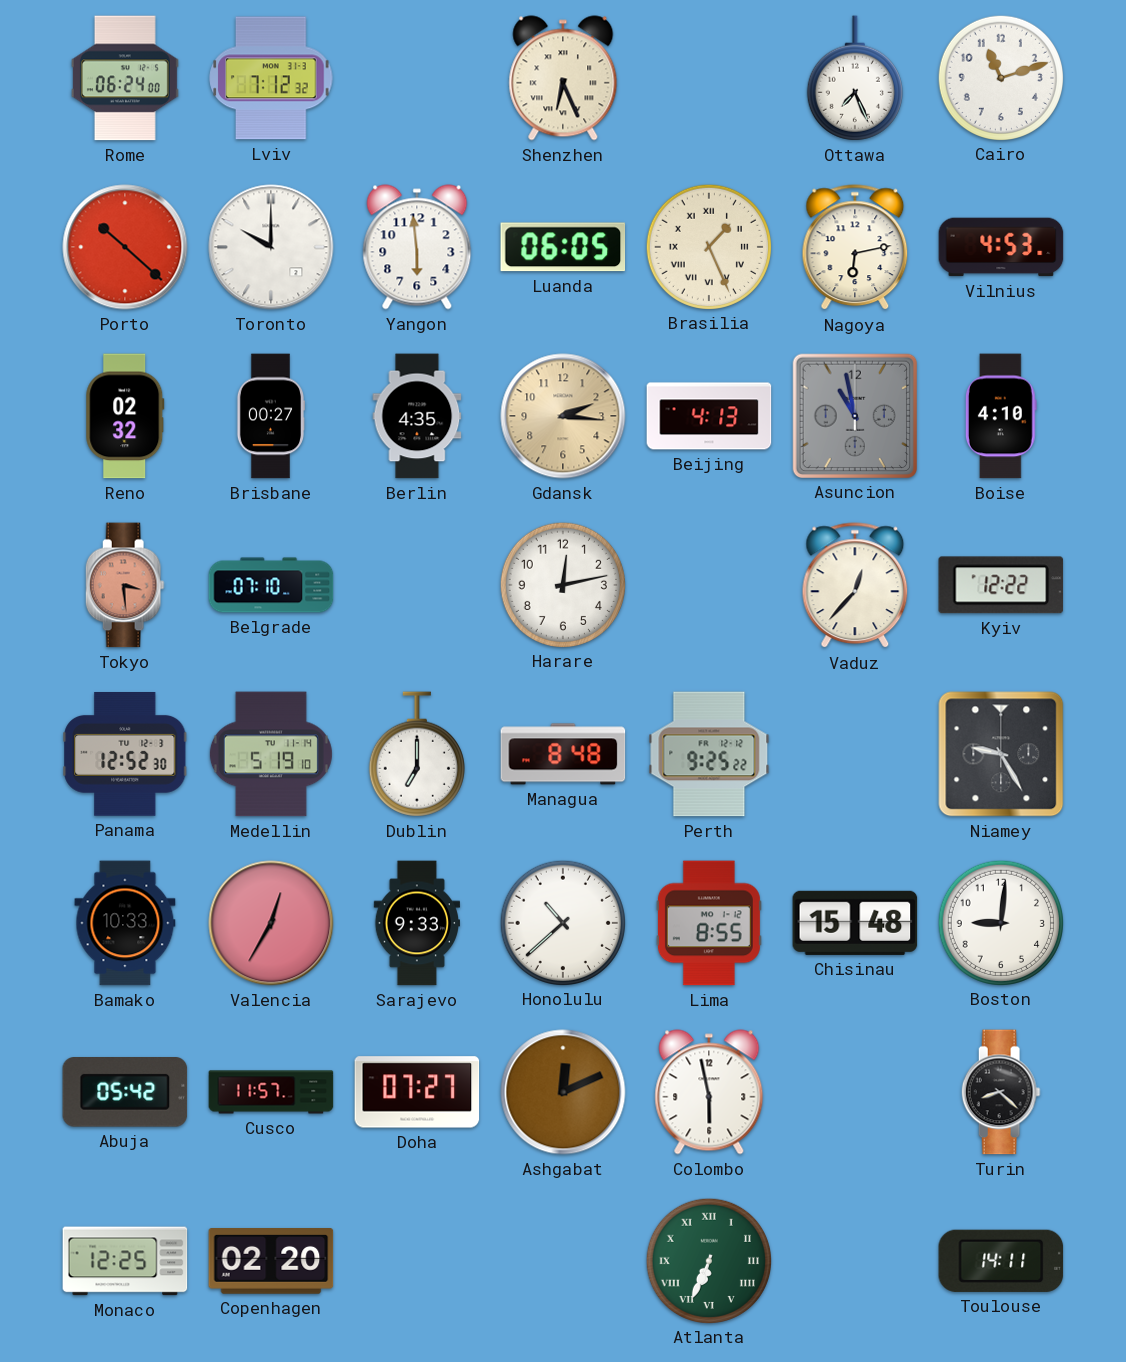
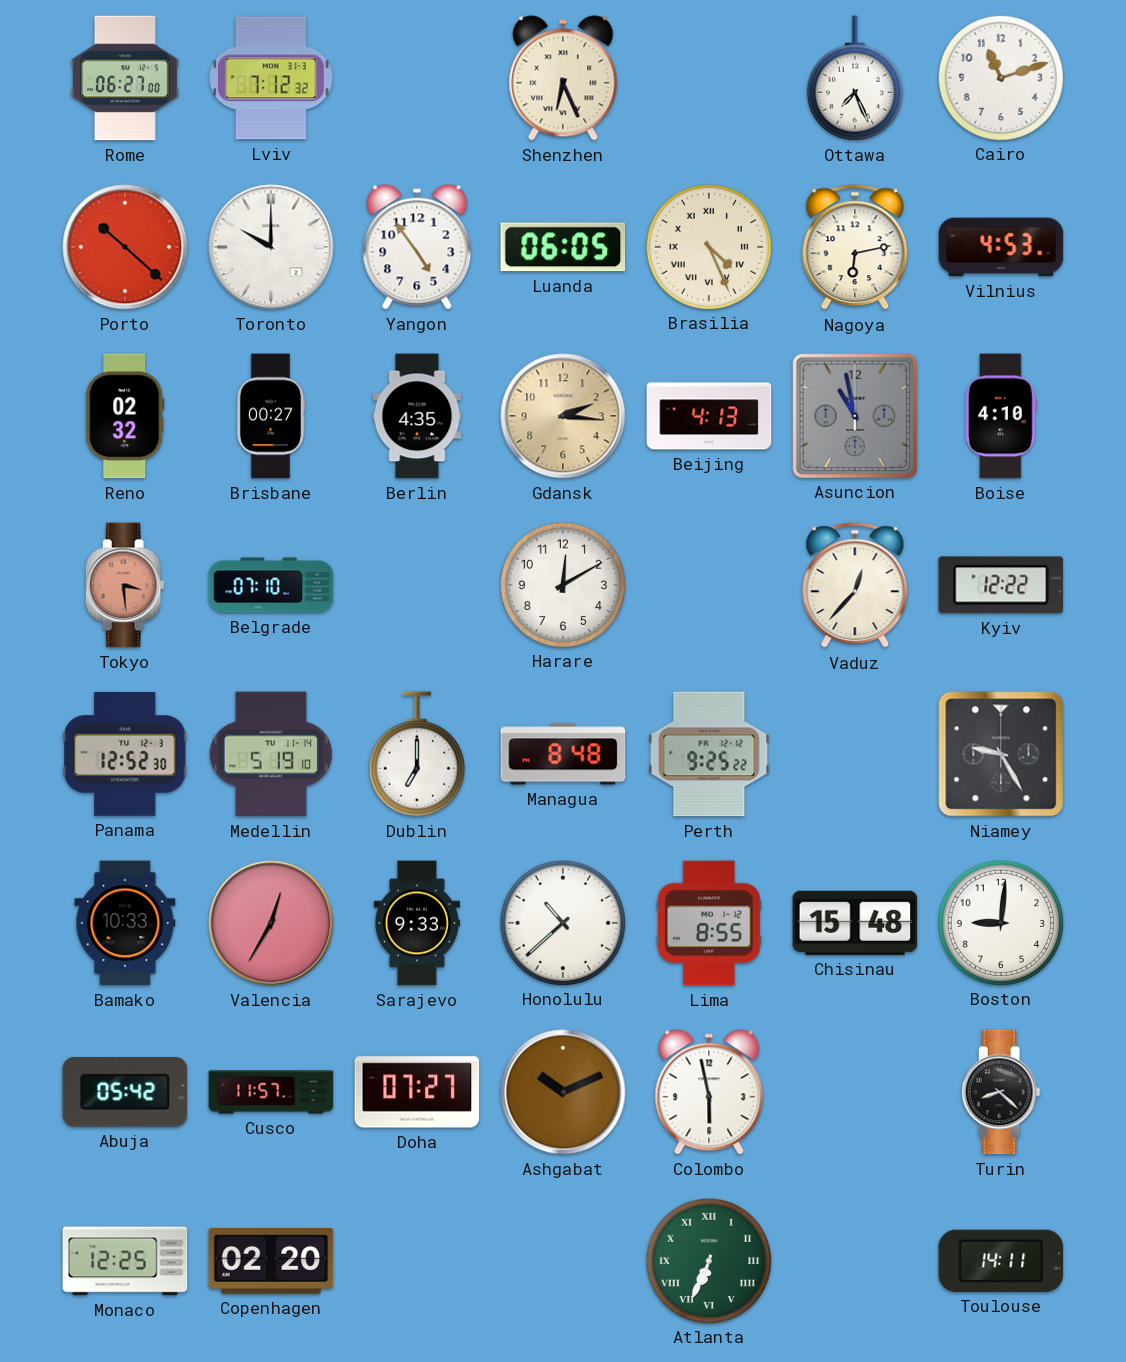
Rome: 06:24 -> 06:27
Yangon: 5:59 -> 4:54
Brasilia: 1:26 -> 4:26
Harare: 12:13 -> 12:10
Ashgabat: 12:11 -> 10:11
